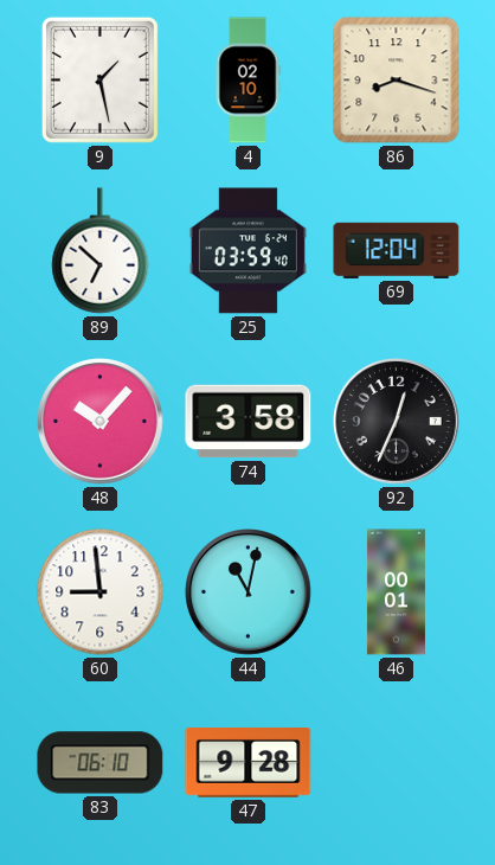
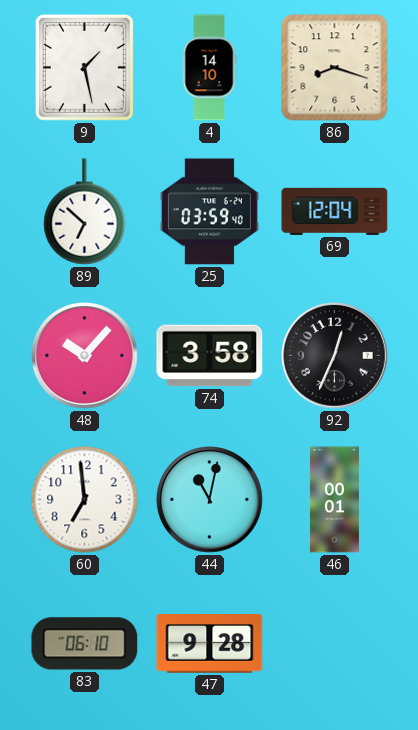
4: 02:10 -> 14:10
60: 8:59 -> 6:59
